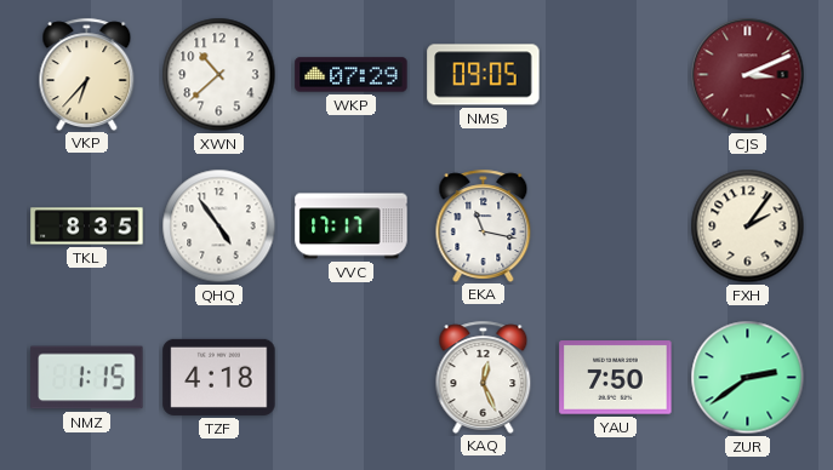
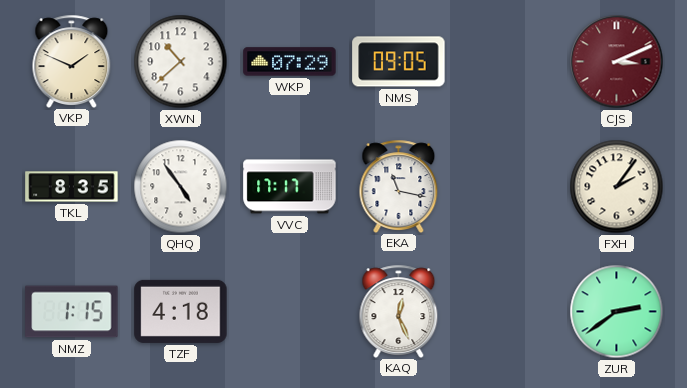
VKP: 6:37 -> 1:49
YAU: 7:50 -> none
